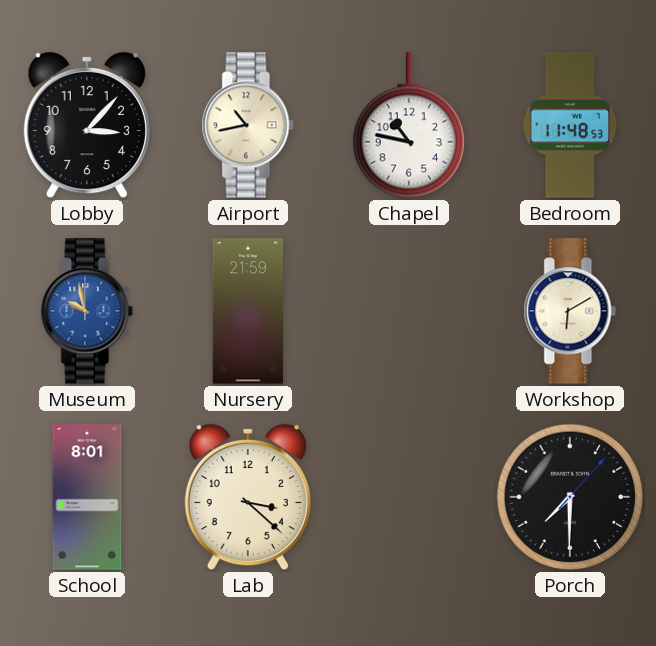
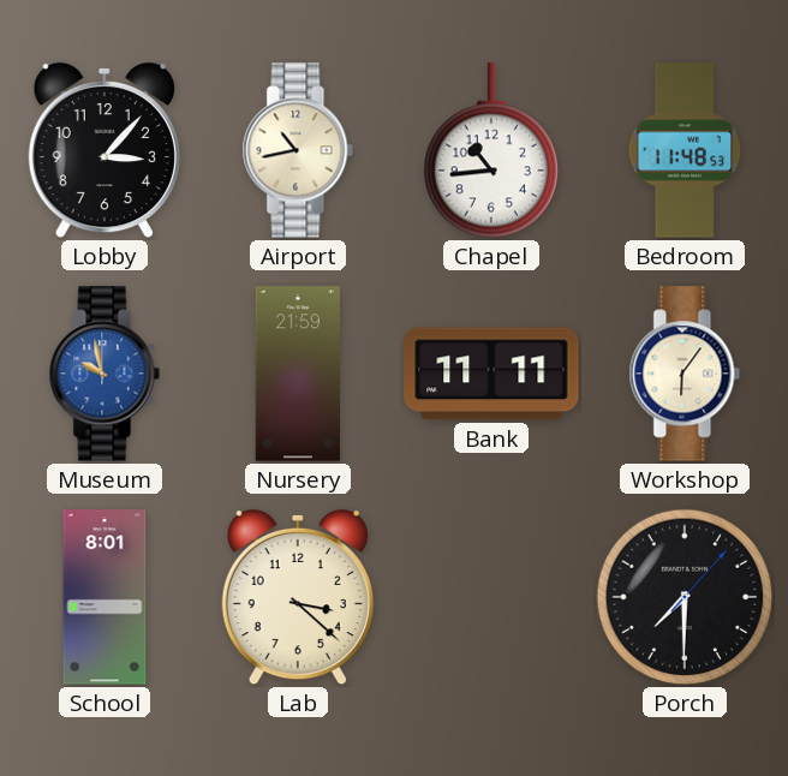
Chapel: 10:47 -> 10:44
Bank: none -> 11:11
Workshop: 6:10 -> 6:06
